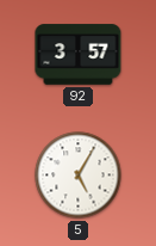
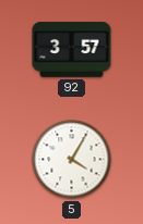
5: 5:05 -> 4:05
